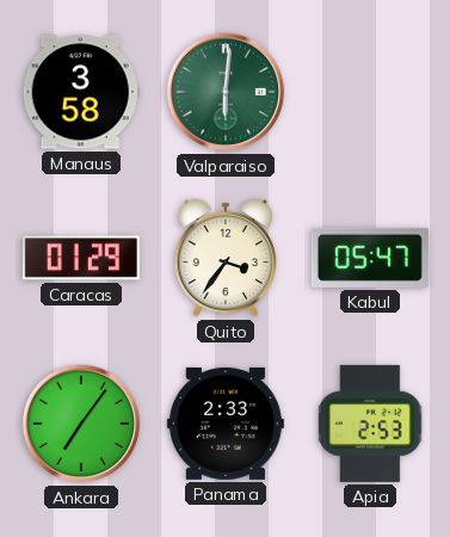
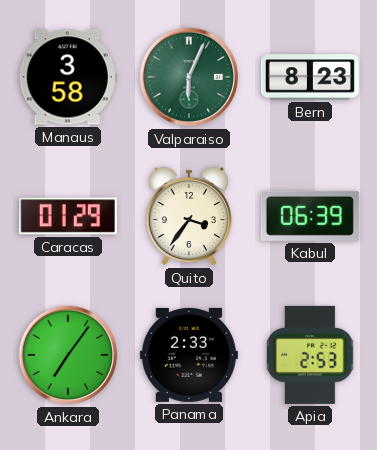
Valparaiso: 6:01 -> 6:04
Bern: none -> 8:23
Kabul: 05:47 -> 06:39
